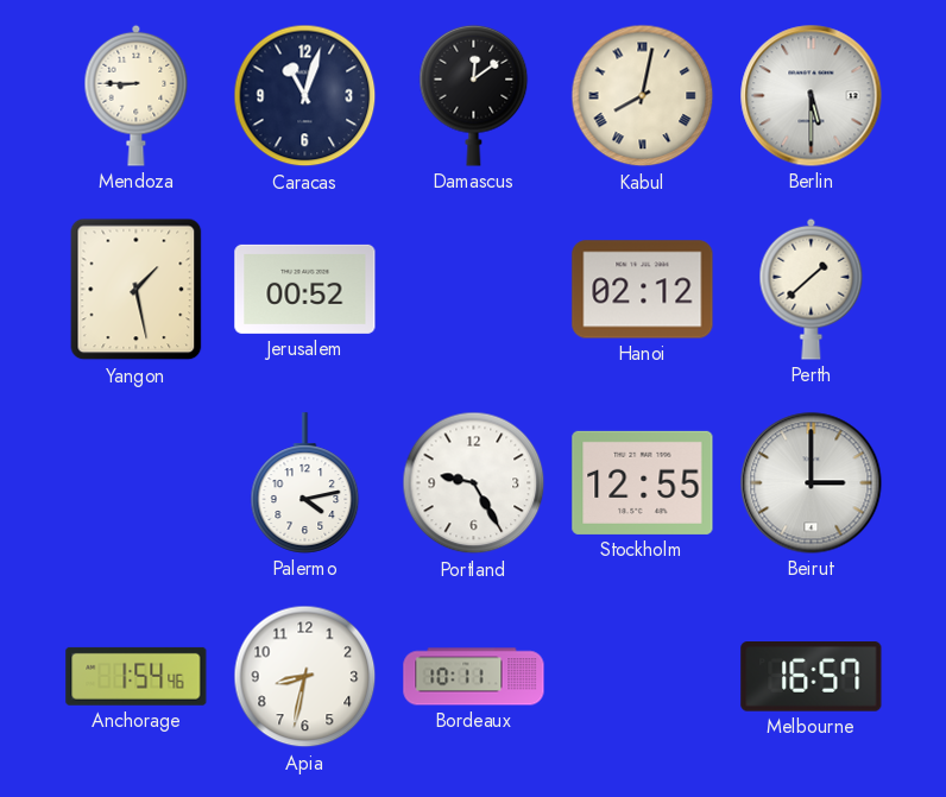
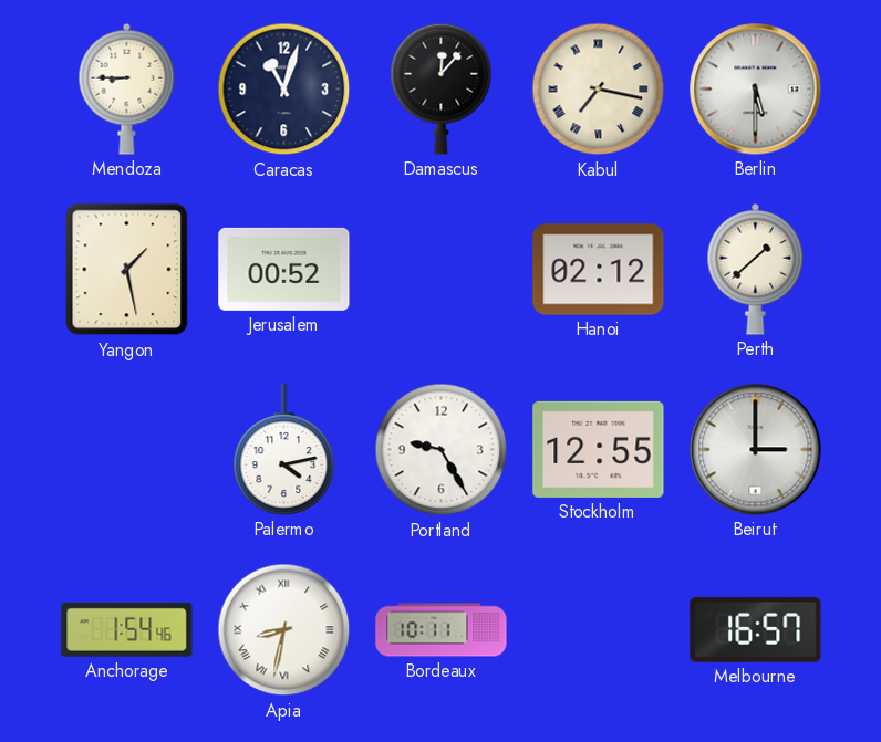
Damascus: 12:09 -> 12:07
Kabul: 8:02 -> 7:17
Apia numerals: Arabic -> Roman
